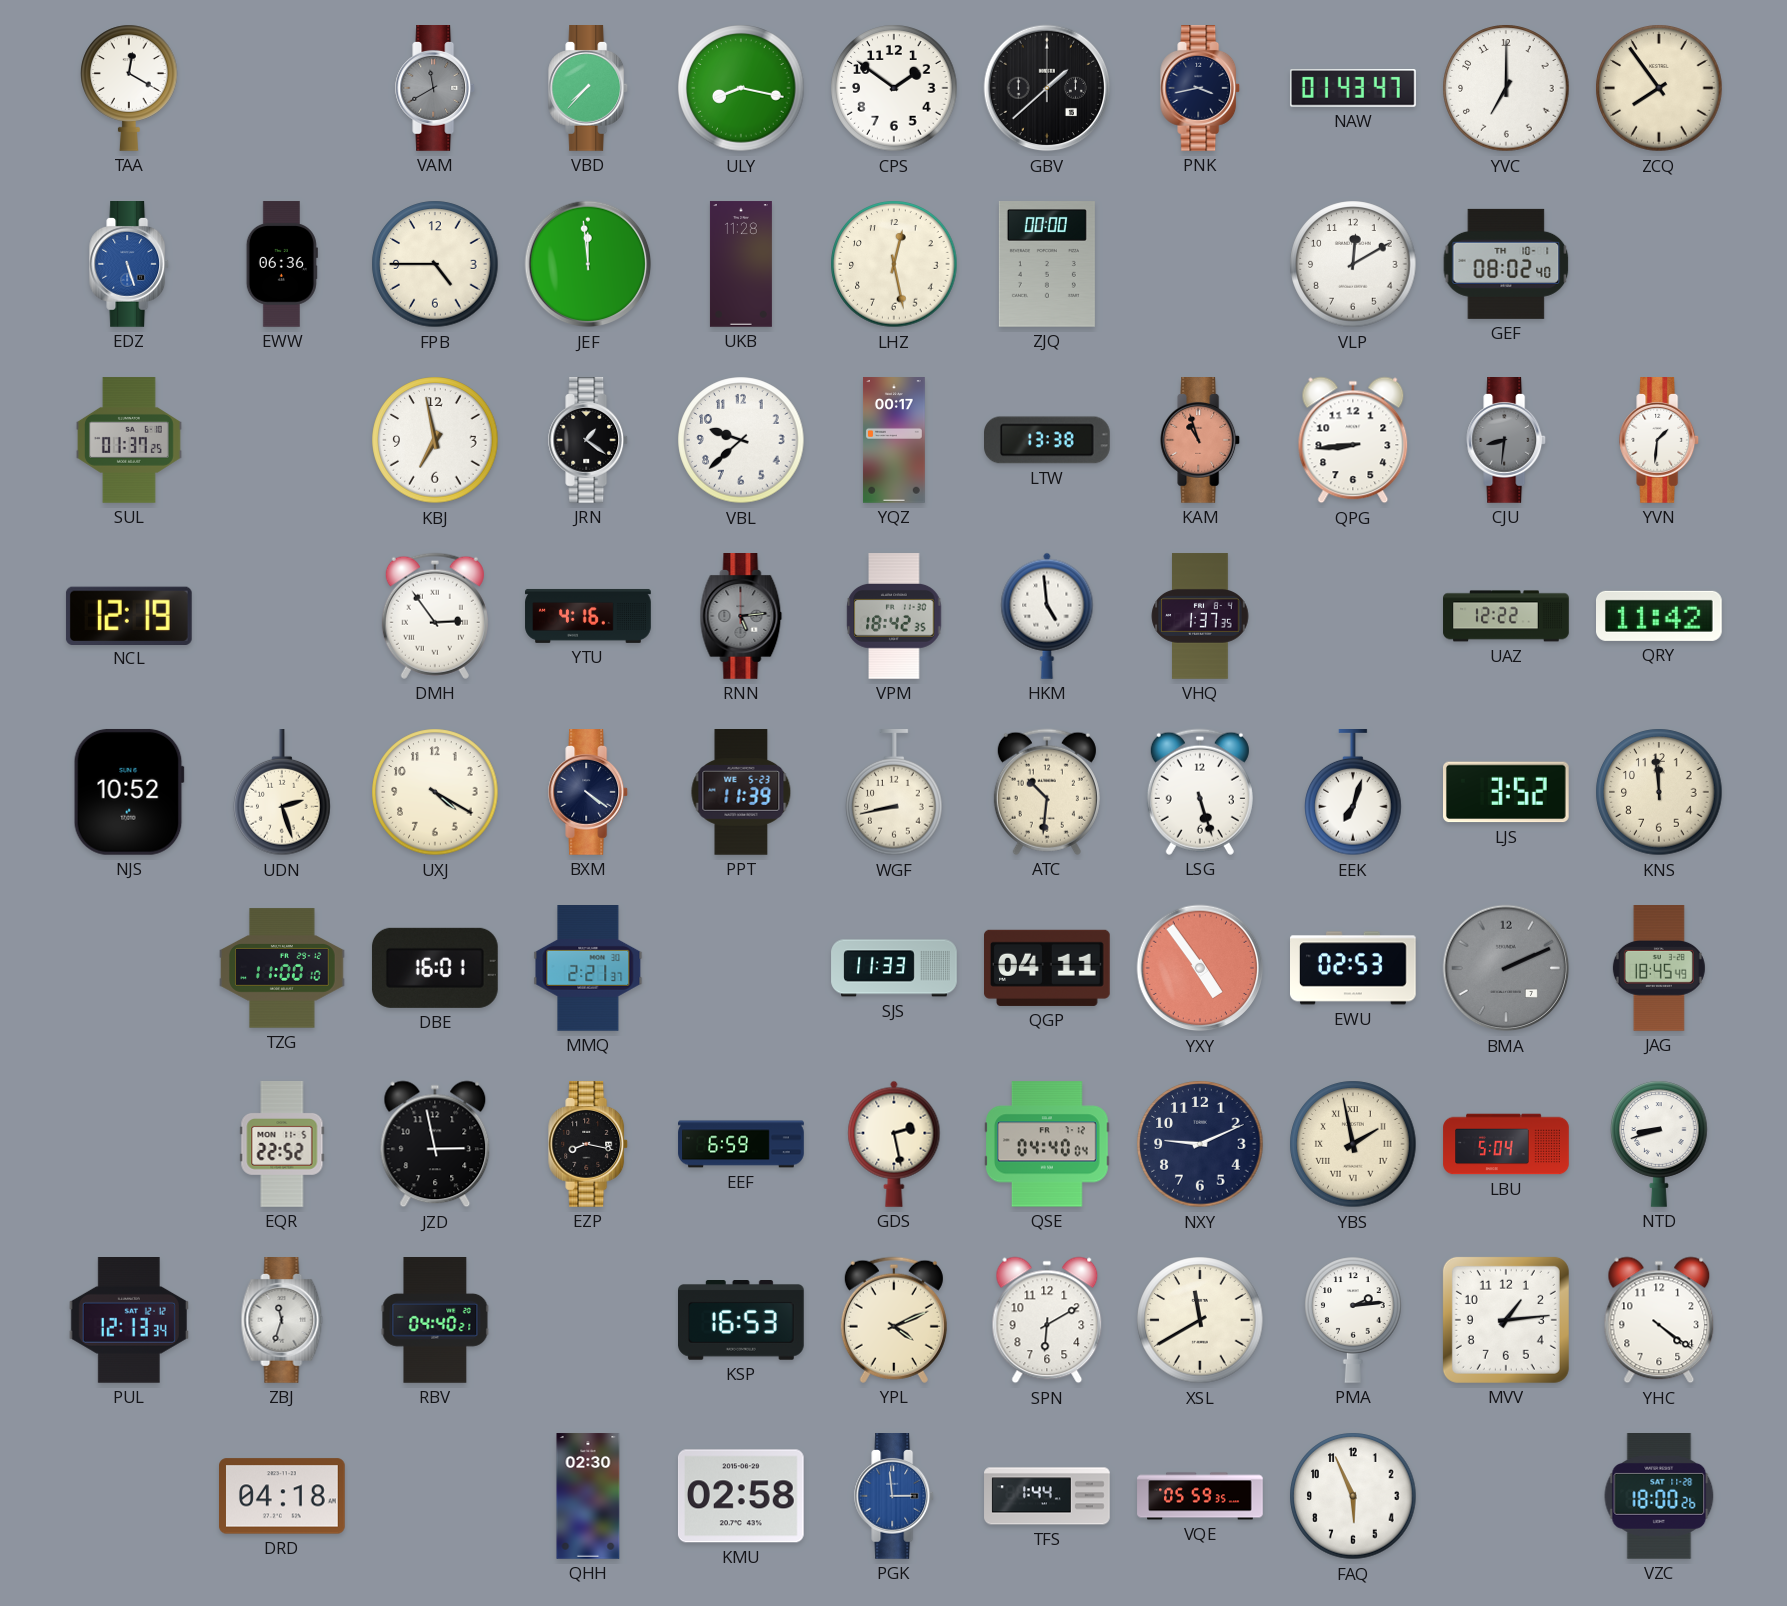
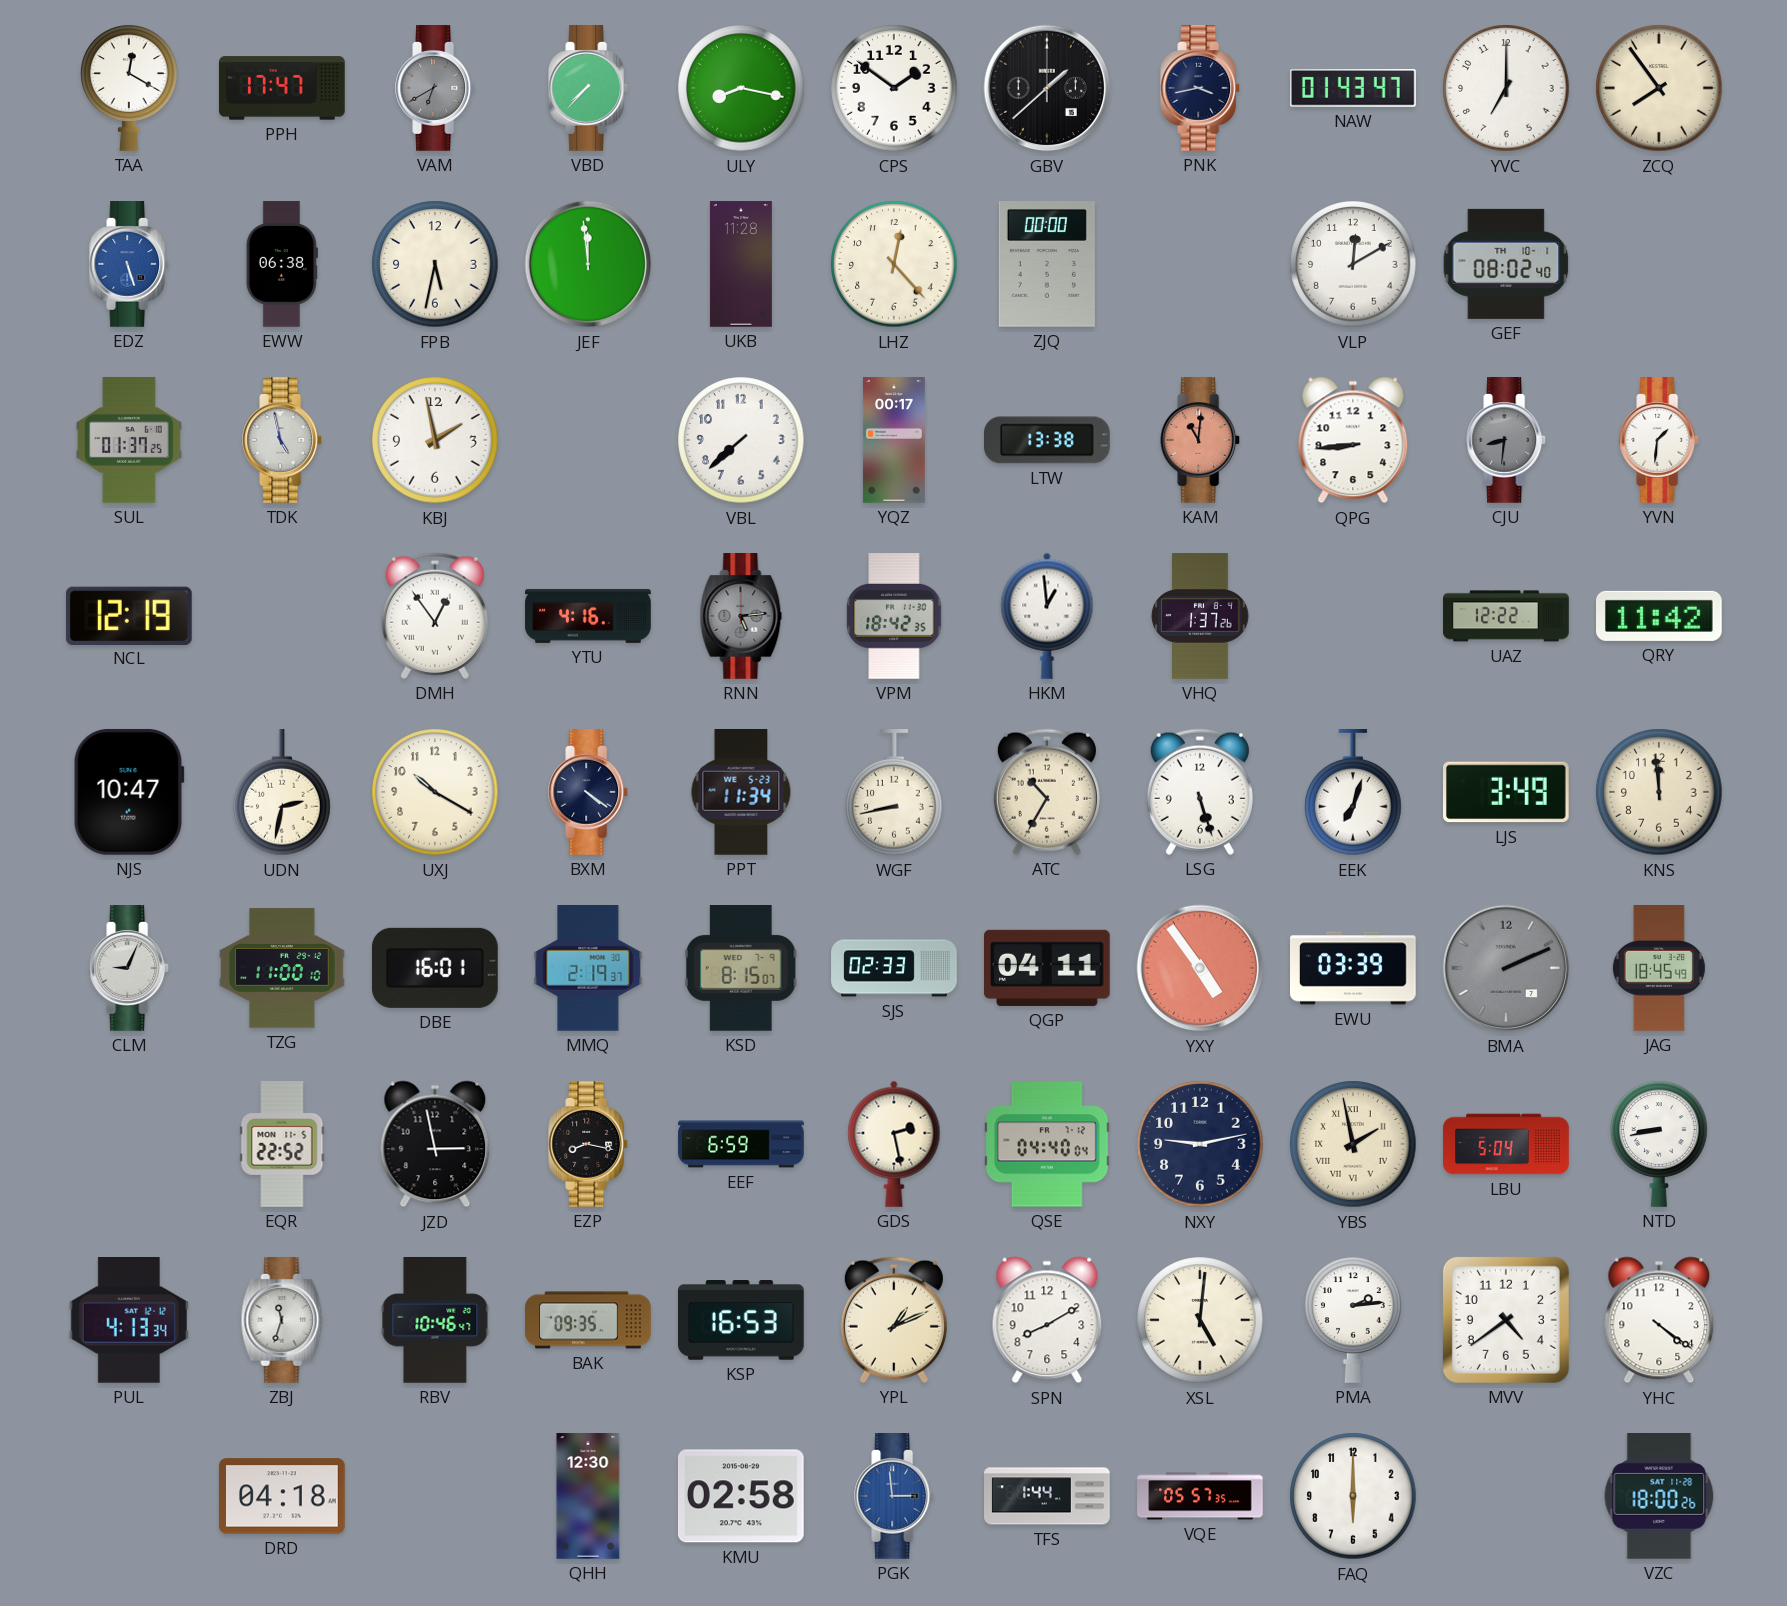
PPH: none -> 17:47
VAM: 11:40 -> 6:40
EWW: 06:36 -> 06:38
FPB: 4:45 -> 5:32
LHZ: 12:28 -> 12:23
TDK: none -> 4:58
KBJ: 6:58 -> 1:58
JRN: 1:21 -> none
VBL: 9:38 -> 7:38
KAM: 10:57 -> 11:01
DMH: 2:54 -> 12:54
HKM: 4:59 -> 12:59
VHQ: 1:37:35 -> 1:37:26
NJS: 10:52 -> 10:47
UDN: 2:27 -> 2:32
UXJ: 4:20 -> 10:20
PPT: 11:39 -> 11:34
ATC: 10:31 -> 10:35
LJS: 3:52 -> 3:49
CLM: none -> 9:04
MMQ: 2:21 -> 2:19
KSD: none -> 8:15
SJS: 11:33 -> 02:33
EWU: 02:53 -> 03:39
NXY: 9:11 -> 9:13
NTD: 8:42 -> 8:43
PUL: 12:13 -> 4:13
RBV: 04:40 -> 10:46
BAK: none -> 09:35
YPL: 4:11 -> 1:11
SPN: 6:10 -> 8:10
XSL: 11:40 -> 5:01
MVV: 1:14 -> 4:39
QHH: 02:30 -> 12:30
VQE: 05:59 -> 05:57
FAQ: 5:56 -> 6:00
